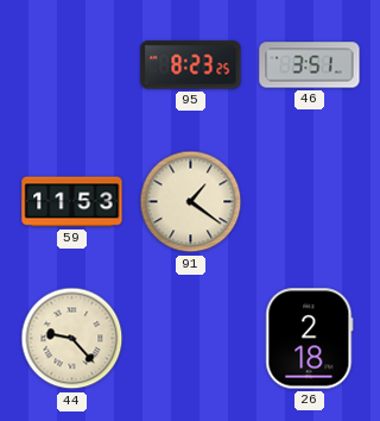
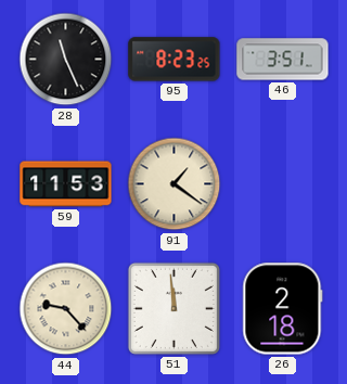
28: none -> 11:26
51: none -> 11:59
